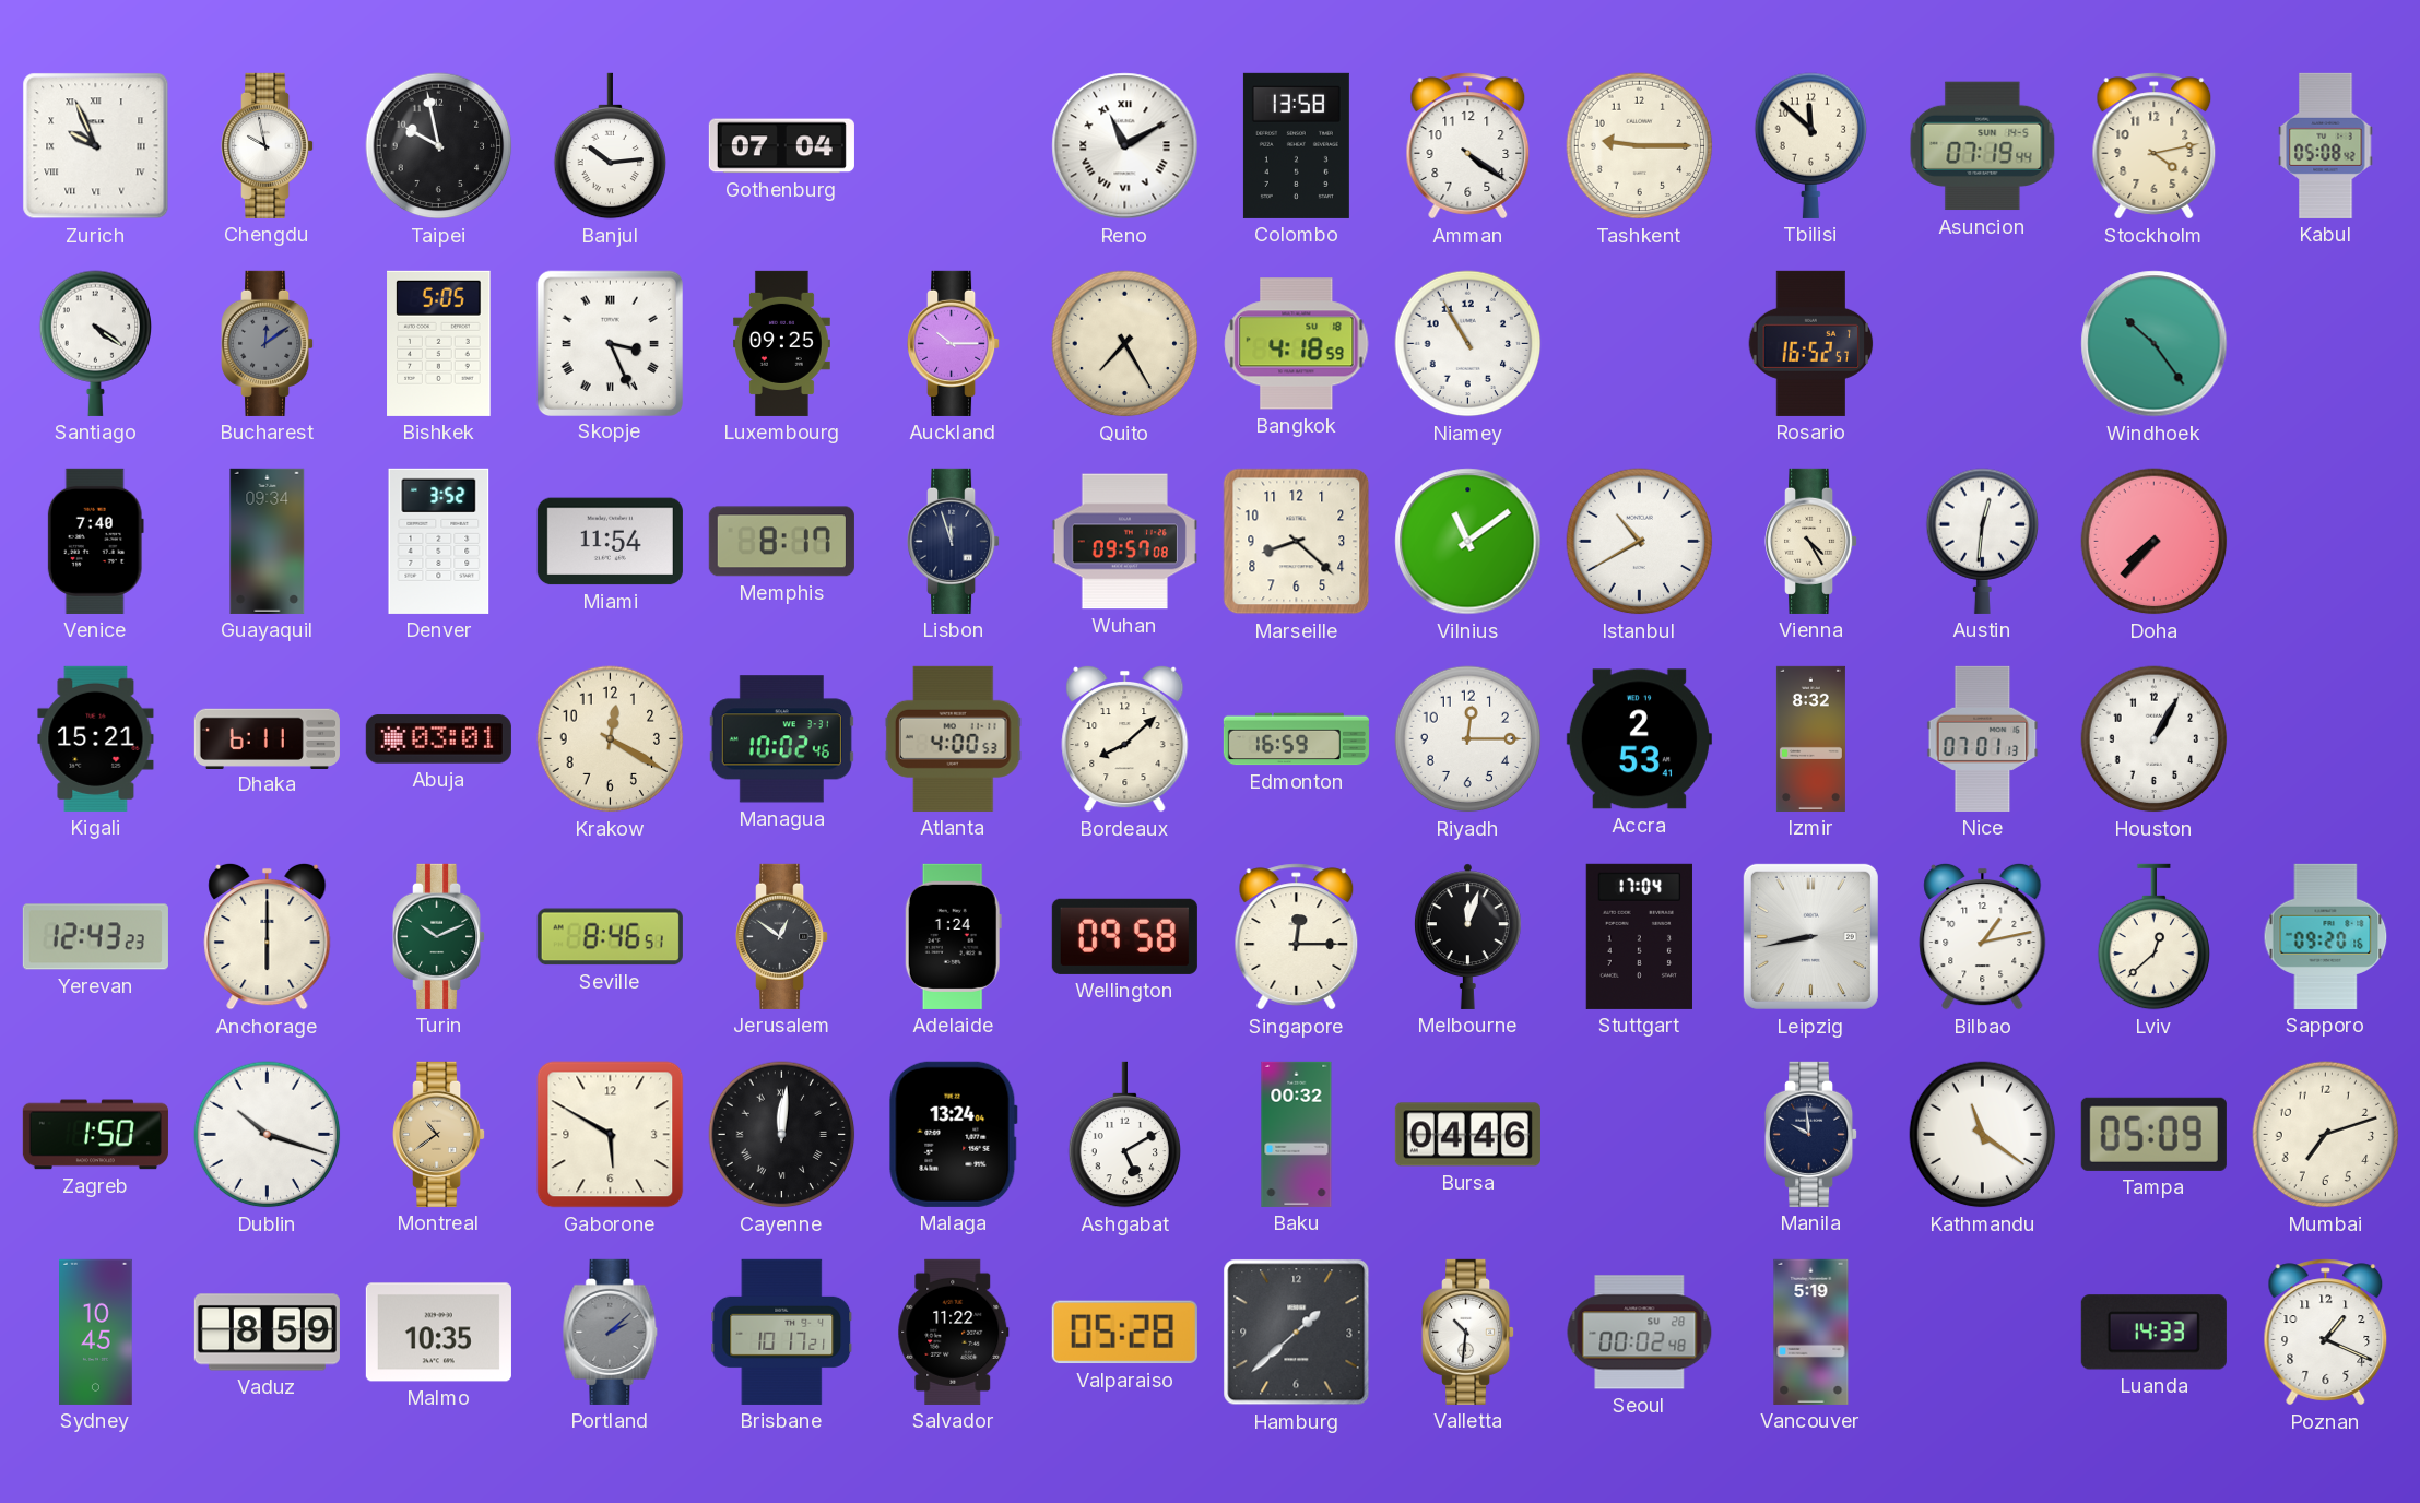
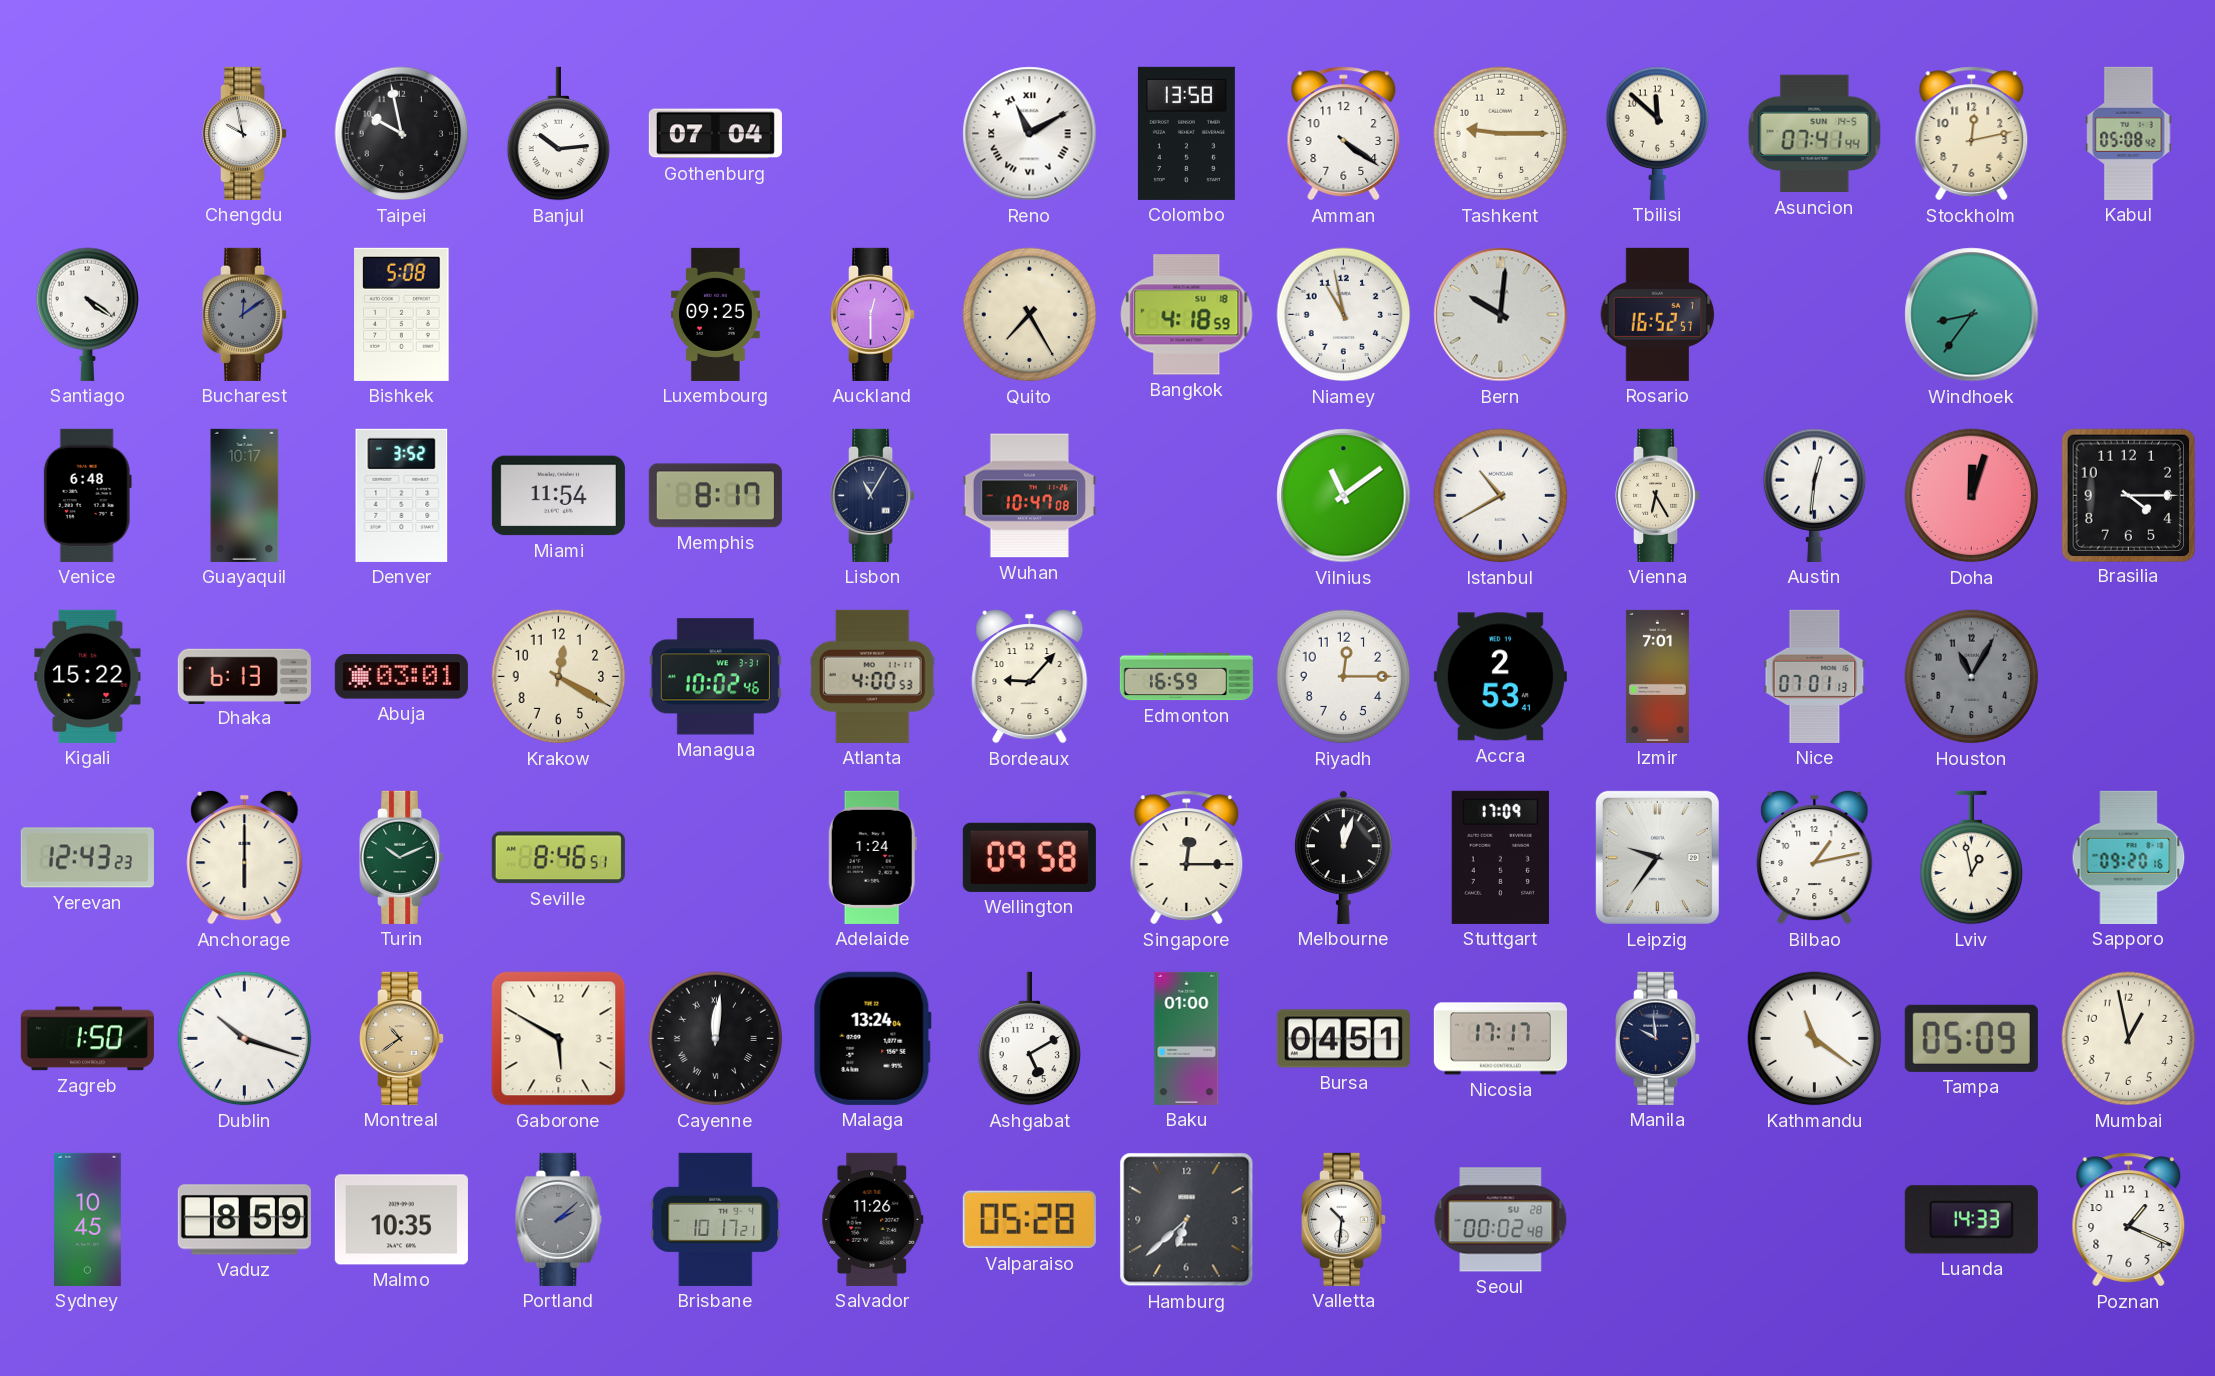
Zurich: 9:56 -> none
Asuncion: 07:19 -> 07:41
Stockholm: 4:13 -> 12:13
Bishkek: 5:05 -> 5:08
Skopje: 3:26 -> none
Auckland: 10:15 -> 12:30
Niamey: 10:55 -> 10:58
Bern: none -> 10:01
Windhoek: 10:24 -> 8:36
Venice: 7:40 -> 6:48
Guayaquil: 09:34 -> 10:17
Lisbon: 11:57 -> 11:05
Wuhan: 09:57 -> 10:47
Marseille: 8:22 -> none
Vienna: 4:25 -> 6:25
Doha: 7:37 -> 12:03
Brasilia: none -> 4:15
Kigali: 15:21 -> 15:22
Dhaka: 6:11 -> 6:13
Bordeaux: 8:08 -> 9:07
Izmir: 8:32 -> 7:01
Houston: 1:05 -> 11:05
Houston dial: white -> grey
Jerusalem: 12:51 -> none
Stuttgart: 17:04 -> 17:09
Leipzig: 8:43 -> 9:36
Lviv: 12:38 -> 12:58
Baku: 00:32 -> 01:00
Bursa: 04:46 -> 04:51
Nicosia: none -> 17:17
Mumbai: 7:12 -> 12:58
Salvador: 11:22 -> 11:26
Hamburg: 1:38 -> 6:38
Vancouver: 5:19 -> none
